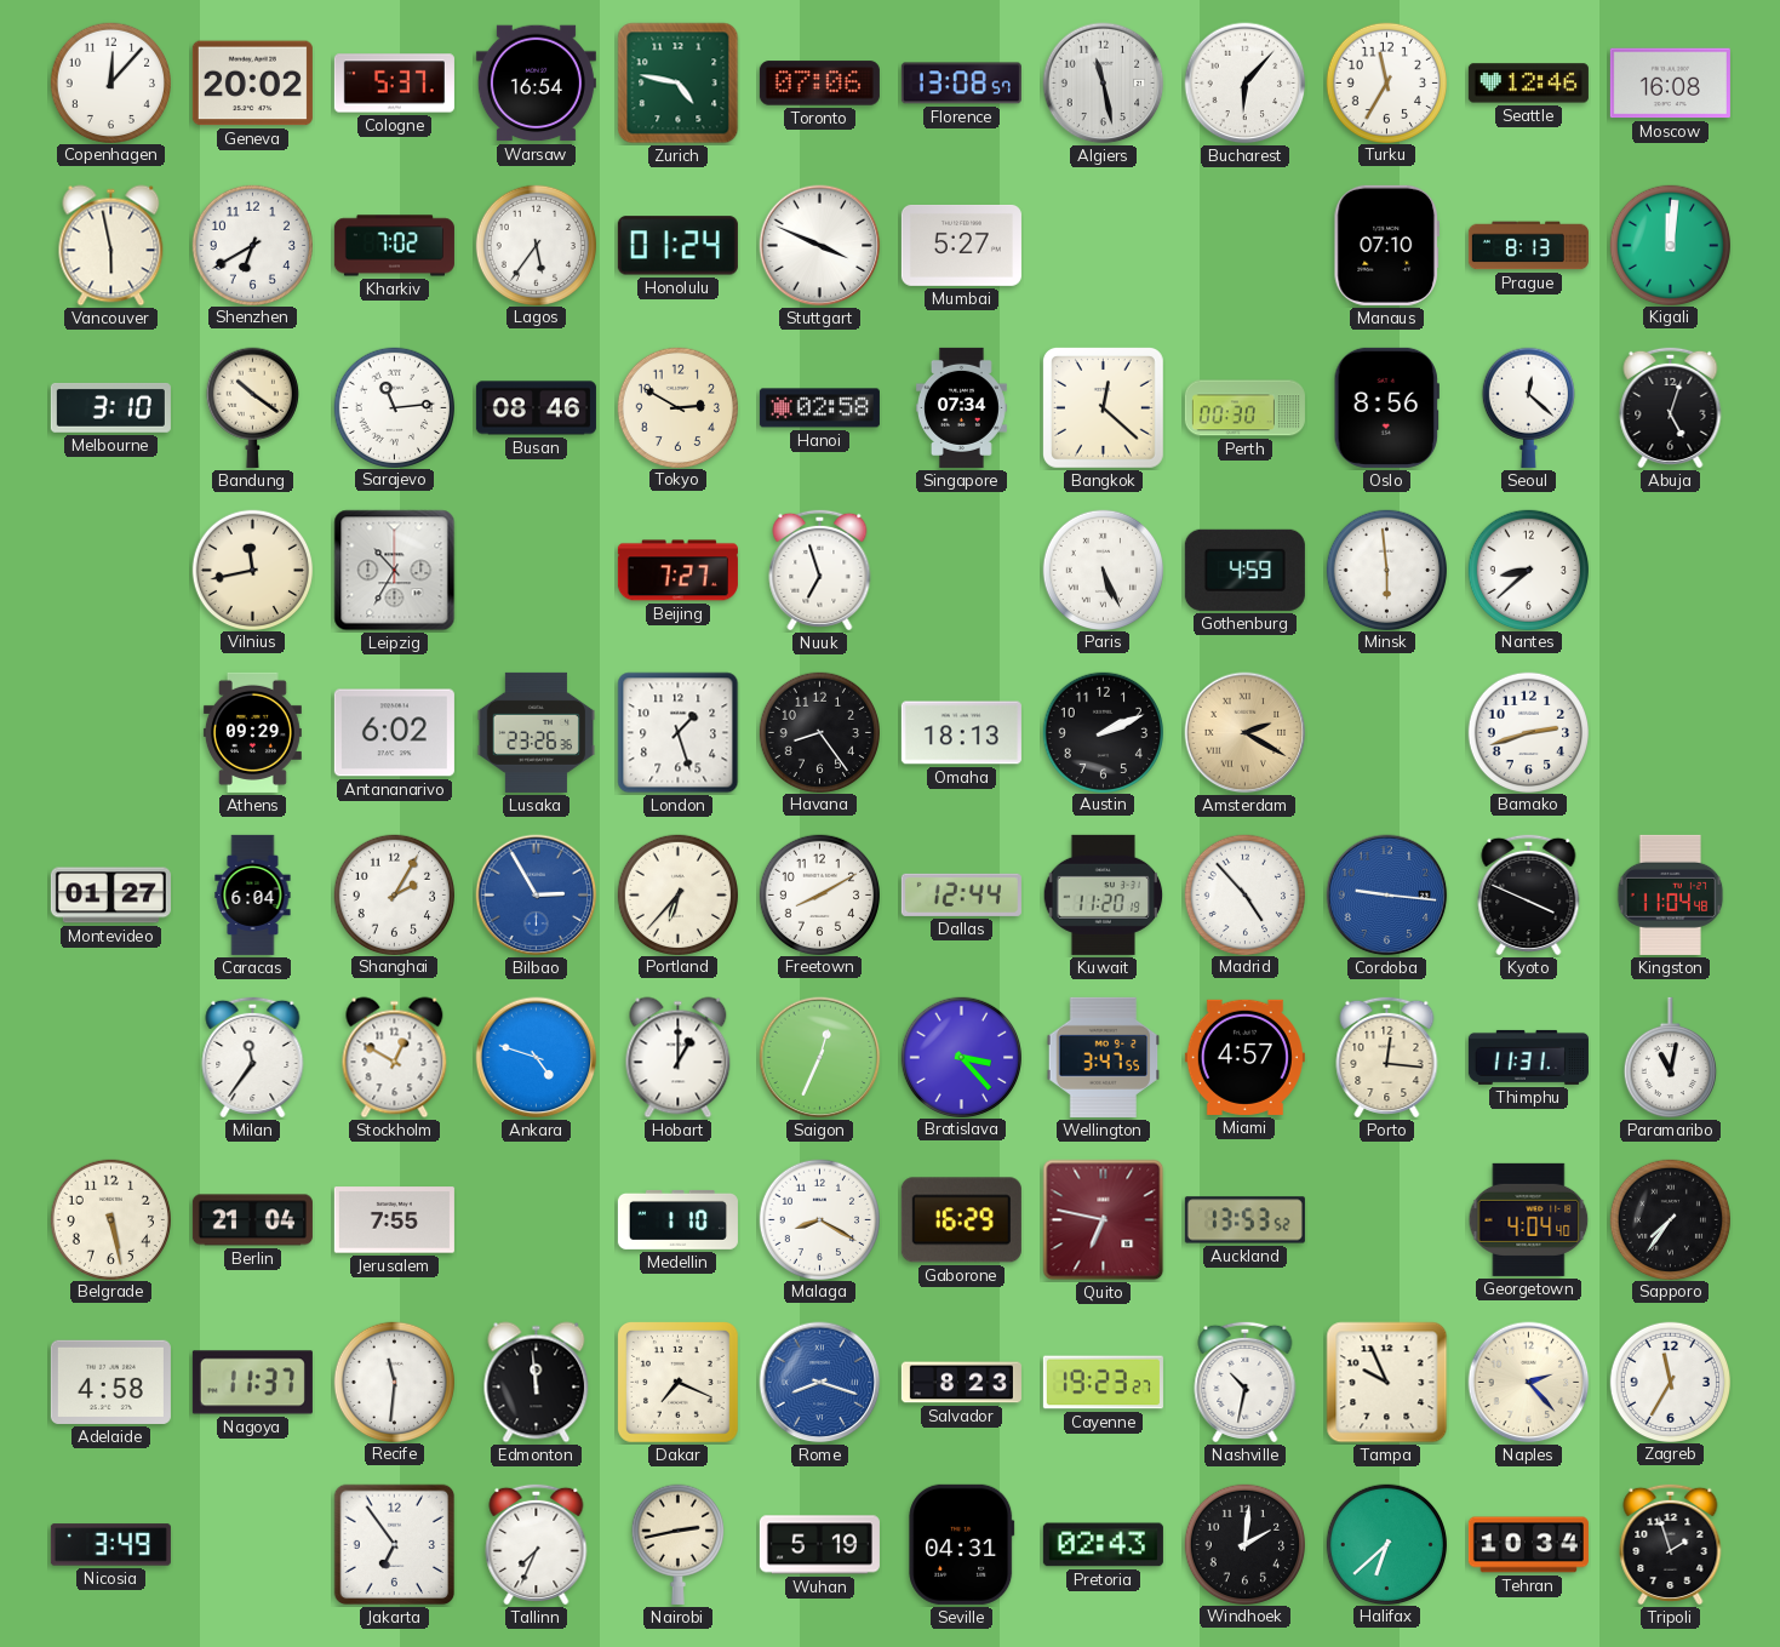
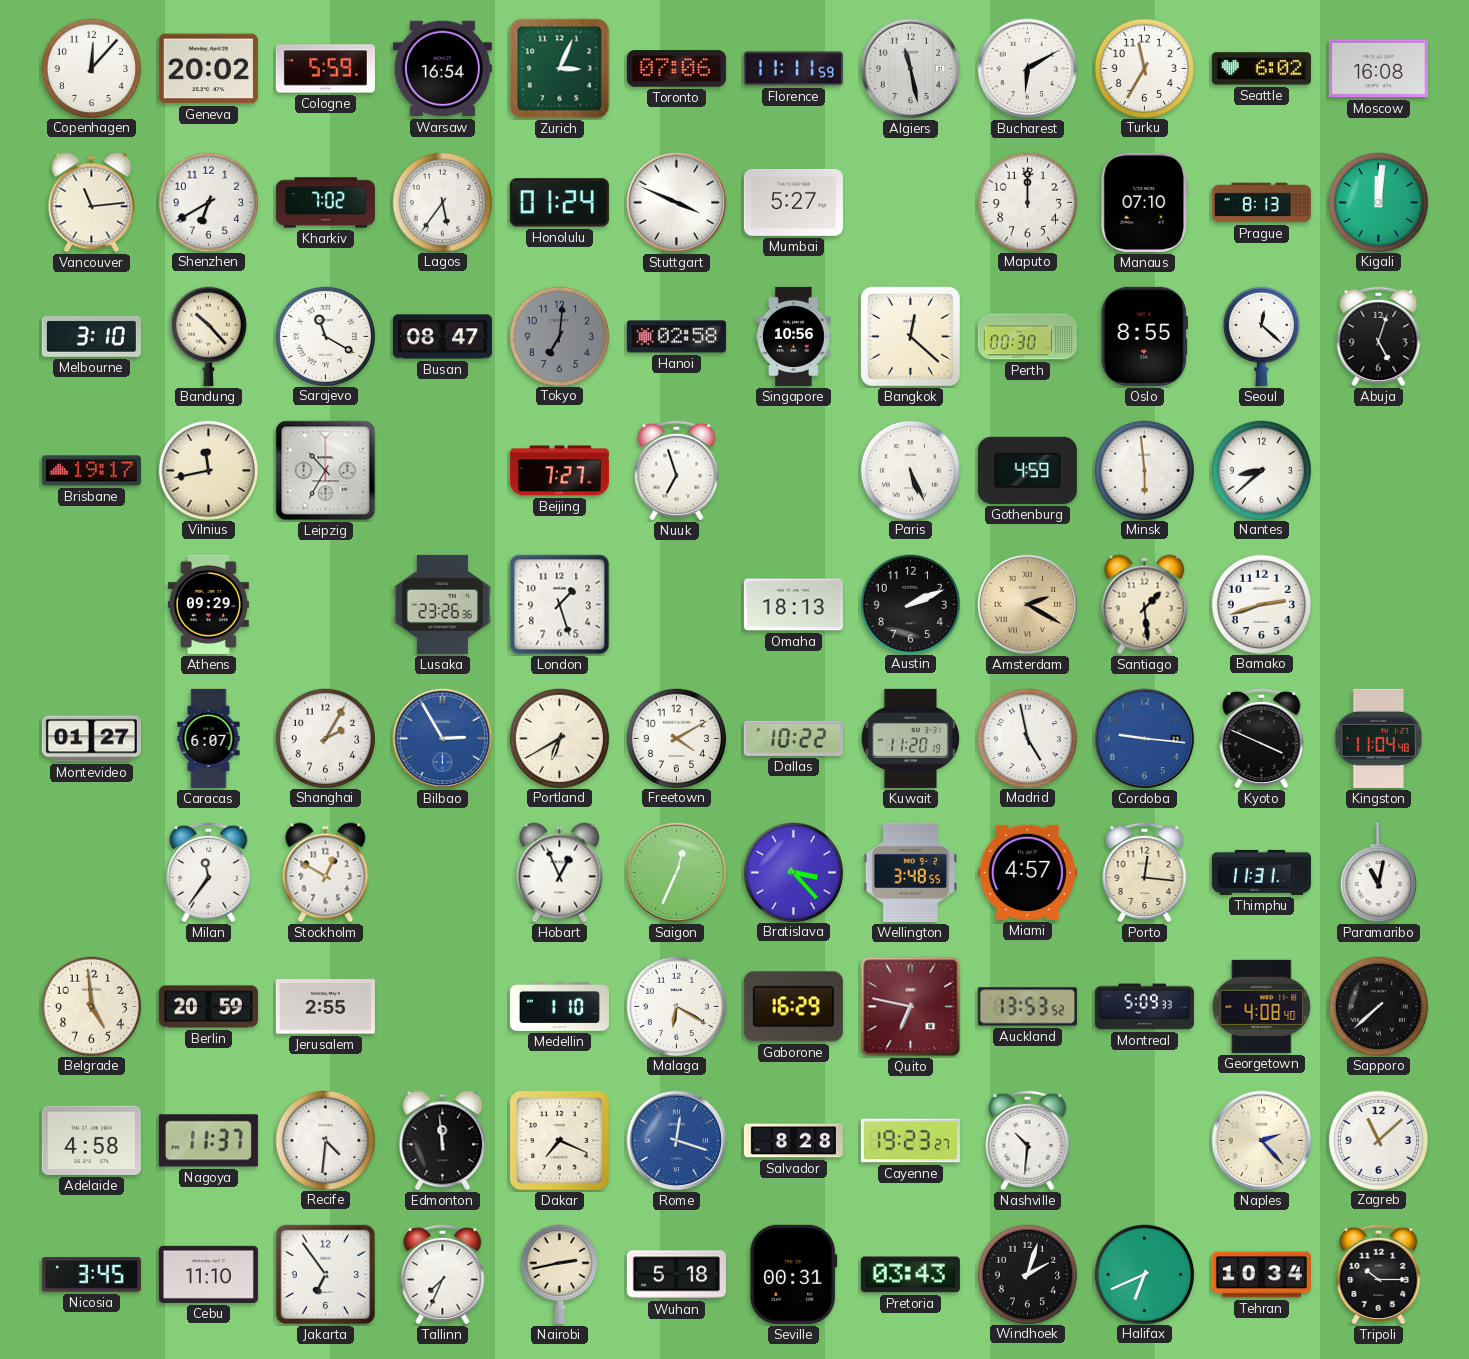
Cologne: 5:37 -> 5:59
Zurich: 4:47 -> 3:04
Florence: 13:08 -> 11:11
Bucharest: 6:07 -> 6:10
Seattle: 12:46 -> 6:02
Vancouver: 5:58 -> 11:14
Maputo: none -> 12:00
Bandung: 10:21 -> 10:23
Sarajevo: 11:14 -> 11:20
Busan: 08:46 -> 08:47
Tokyo: 2:50 -> 7:01
Tokyo dial: cream -> grey
Singapore: 07:34 -> 10:56
Oslo: 8:56 -> 8:55
Brisbane: none -> 19:17
Antananarivo: 6:02 -> none
Havana: 8:24 -> none
Santiago: none -> 1:29
Caracas: 6:04 -> 6:07
Portland: 6:37 -> 6:40
Freetown: 8:10 -> 4:10
Dallas: 12:44 -> 10:22
Madrid: 4:53 -> 4:58
Ankara: 4:48 -> none
Hobart: 1:00 -> 12:56
Wellington: 3:47 -> 3:48
Belgrade: 5:28 -> 4:59
Berlin: 21:04 -> 20:59
Jerusalem: 7:55 -> 2:55
Malaga: 8:20 -> 6:20
Montreal: none -> 5:09
Georgetown: 4:04 -> 4:08
Sapporo: 7:36 -> 7:38
Recife: 11:31 -> 4:31
Rome: 8:18 -> 12:18
Salvador: 8:23 -> 8:28
Nashville: 10:32 -> 10:31
Tampa: 9:56 -> none
Zagreb: 11:35 -> 11:08
Nicosia: 3:49 -> 3:45
Cebu: none -> 11:10
Wuhan: 5:19 -> 5:18
Seville: 04:31 -> 00:31
Pretoria: 02:43 -> 03:43
Windhoek: 2:01 -> 2:03
Halifax: 6:38 -> 6:41
Tripoli: 1:57 -> 10:15
